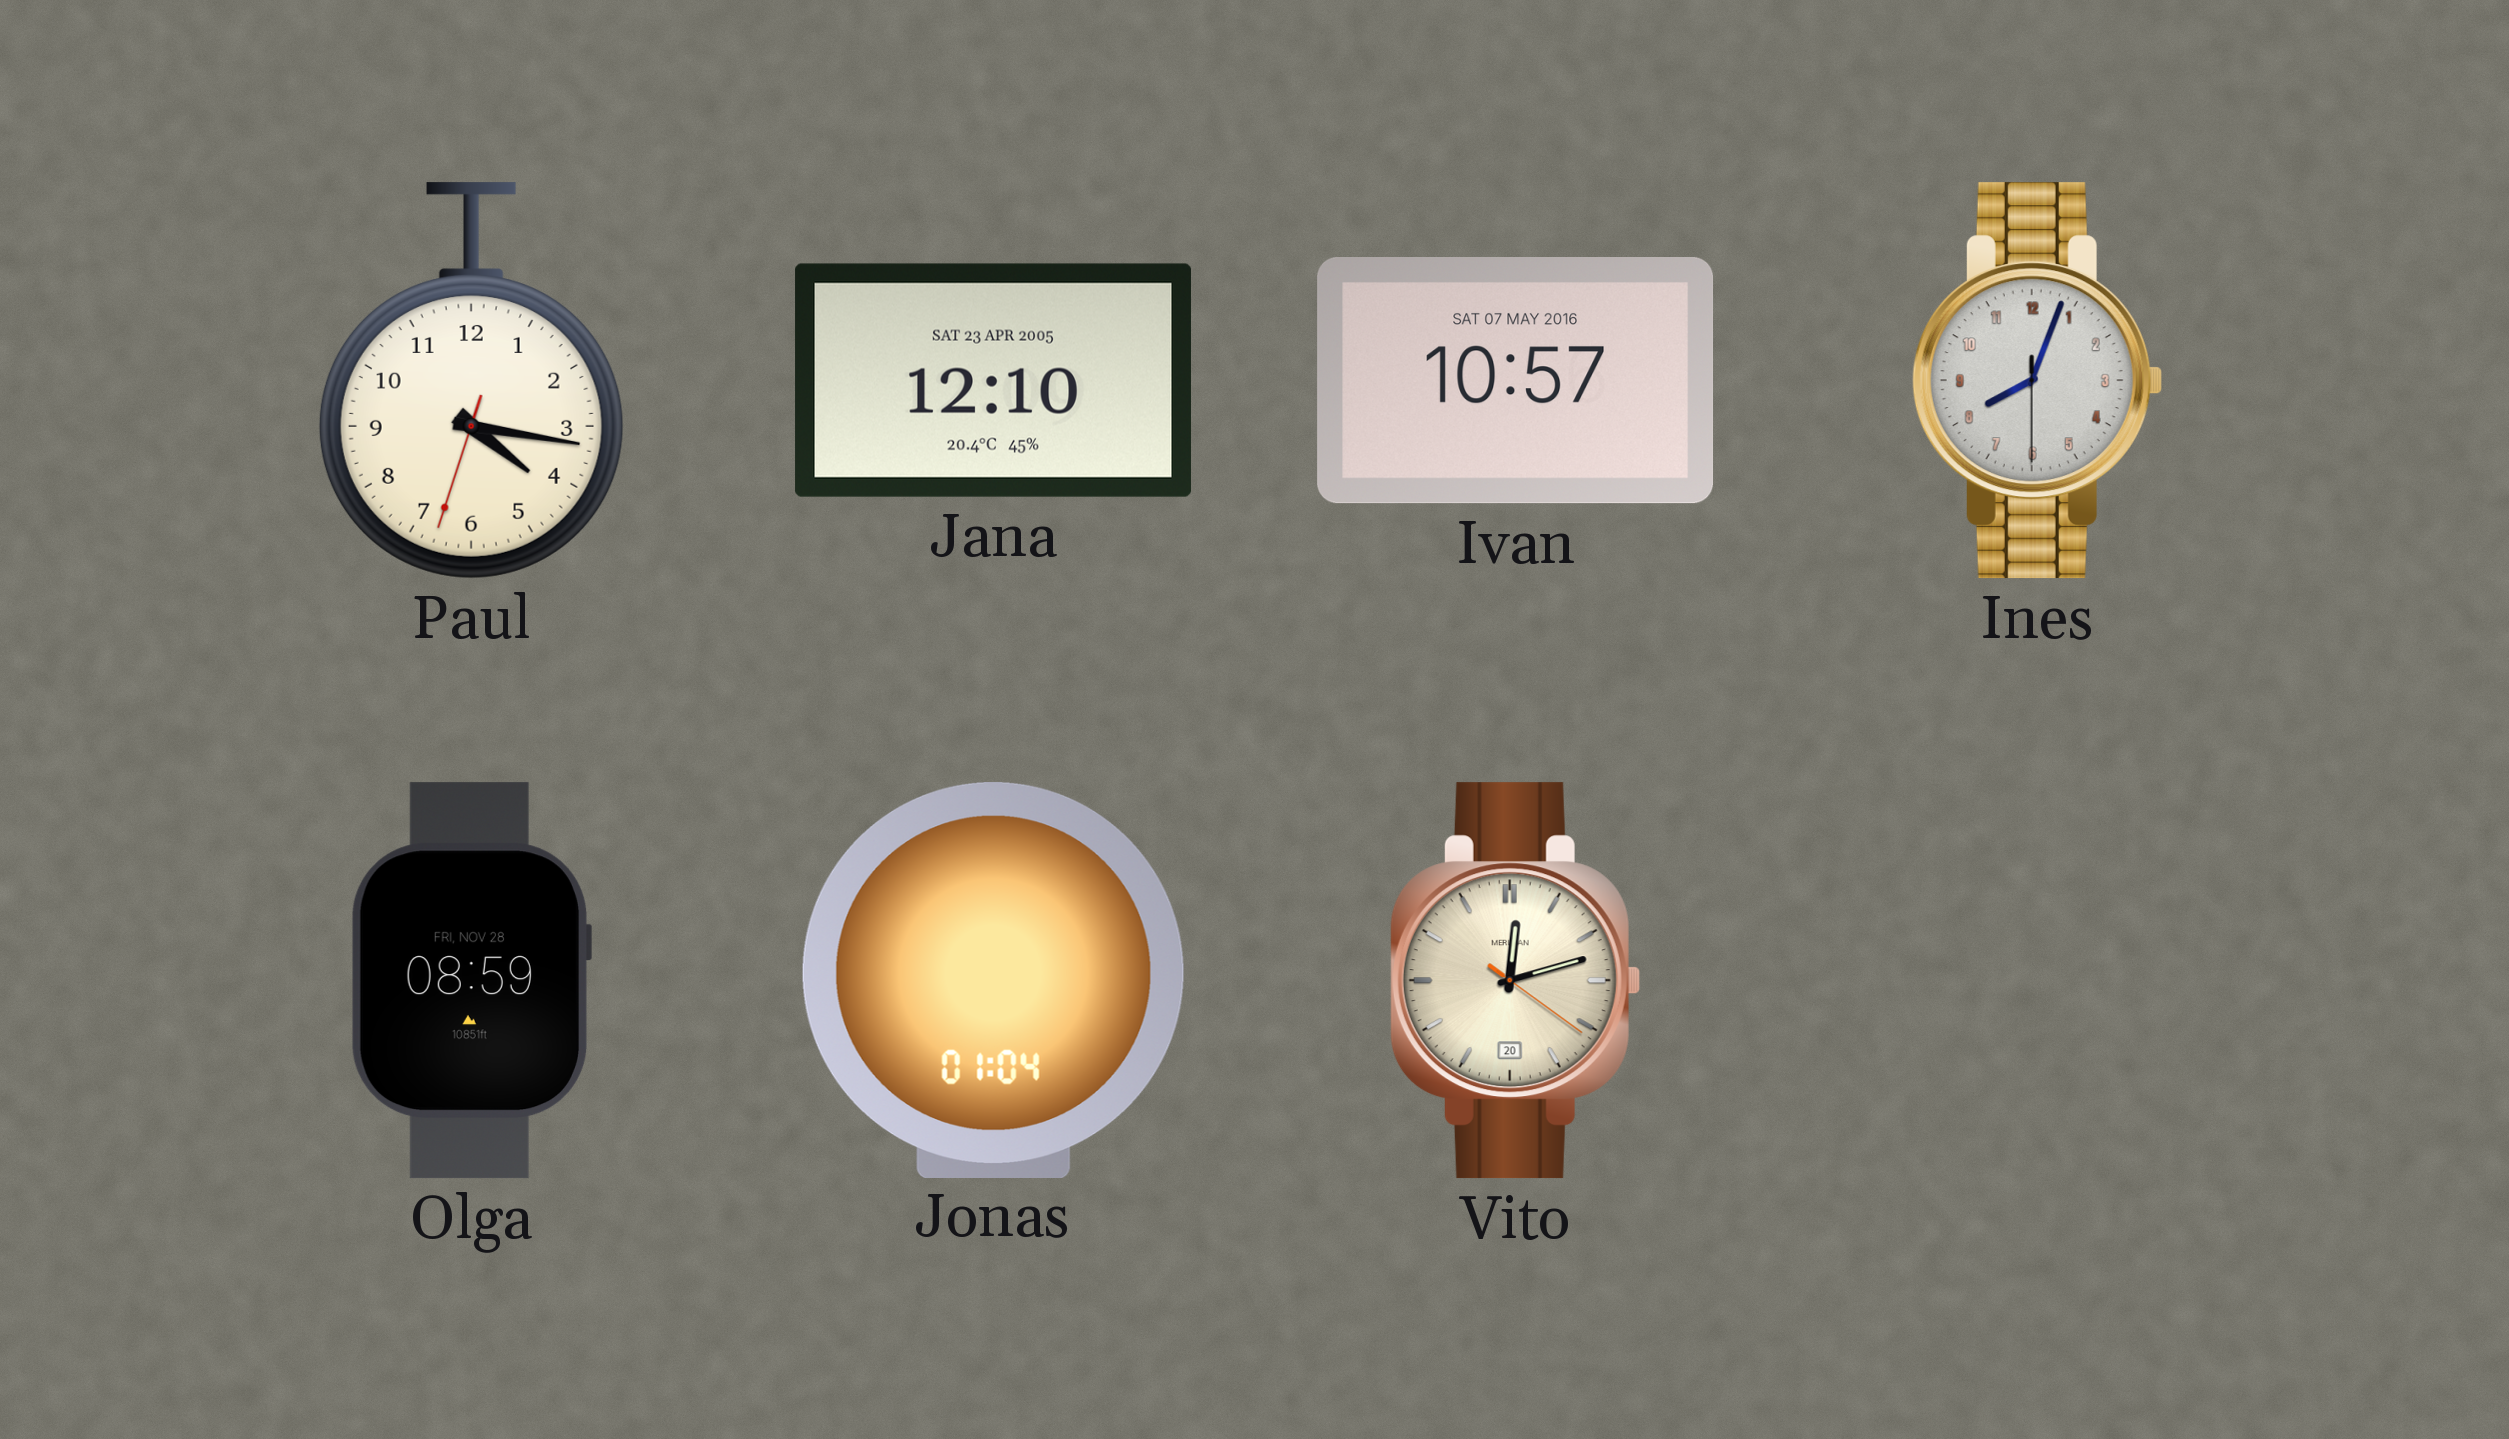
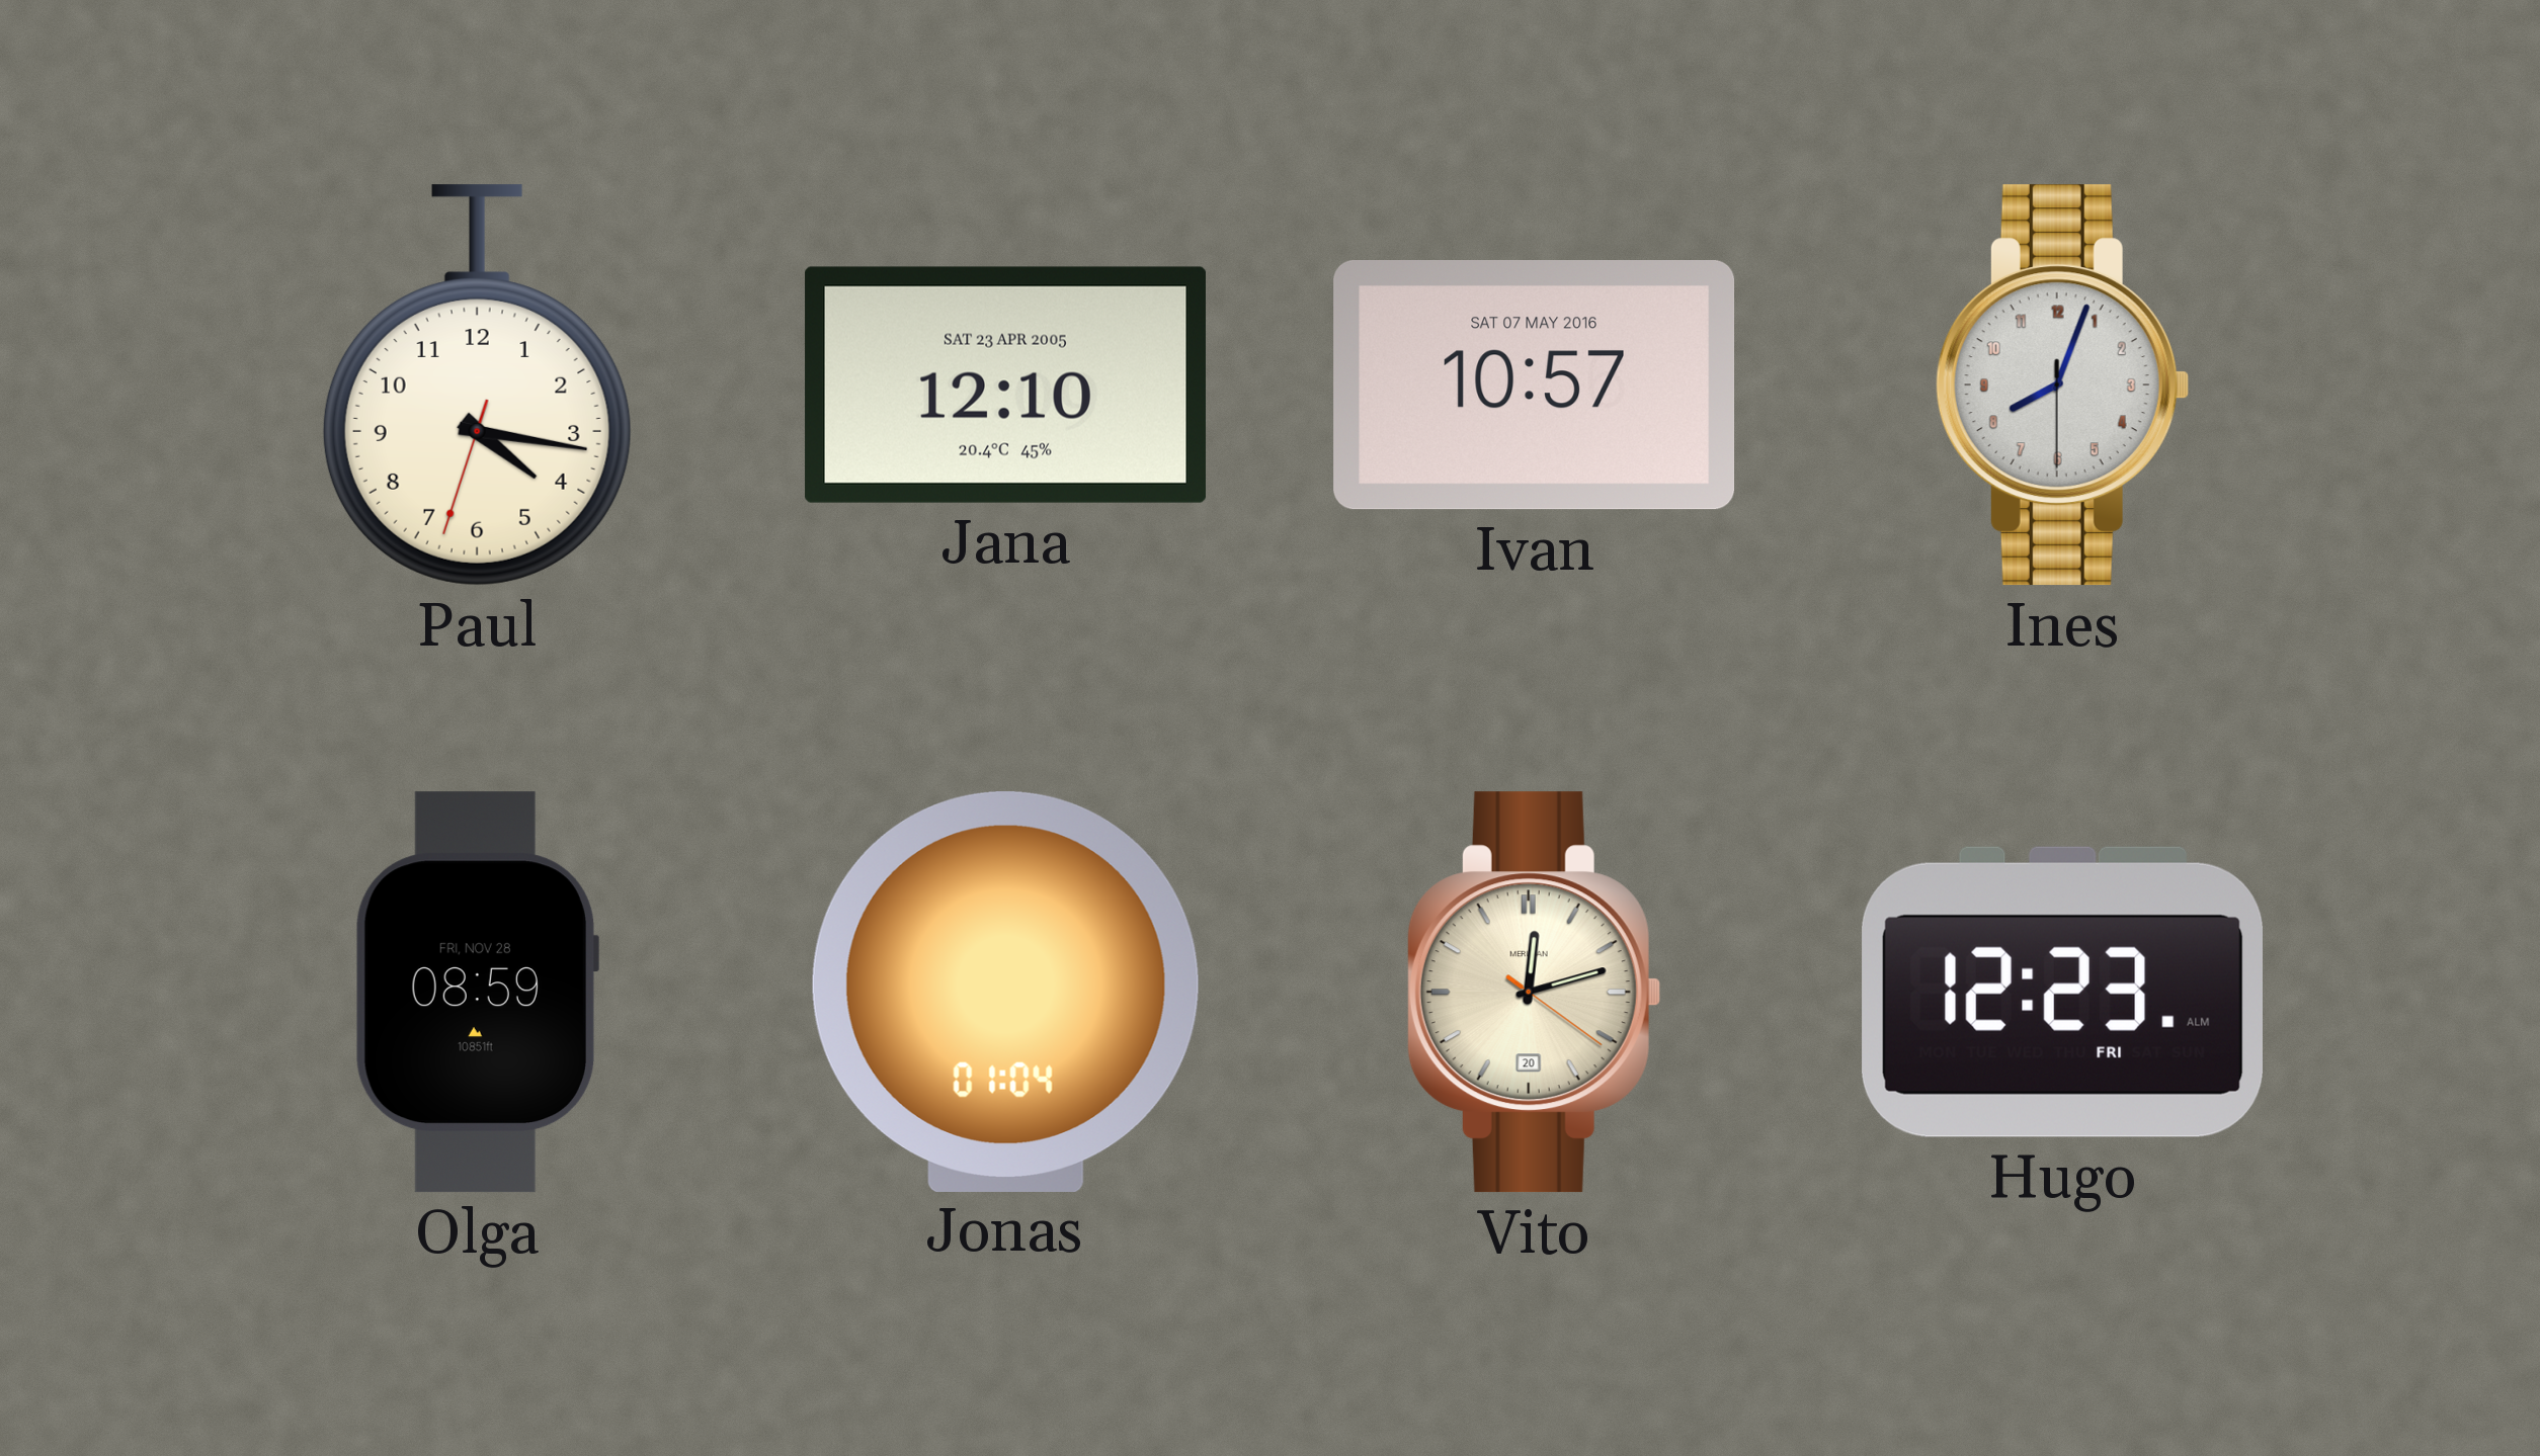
Hugo: none -> 12:23
